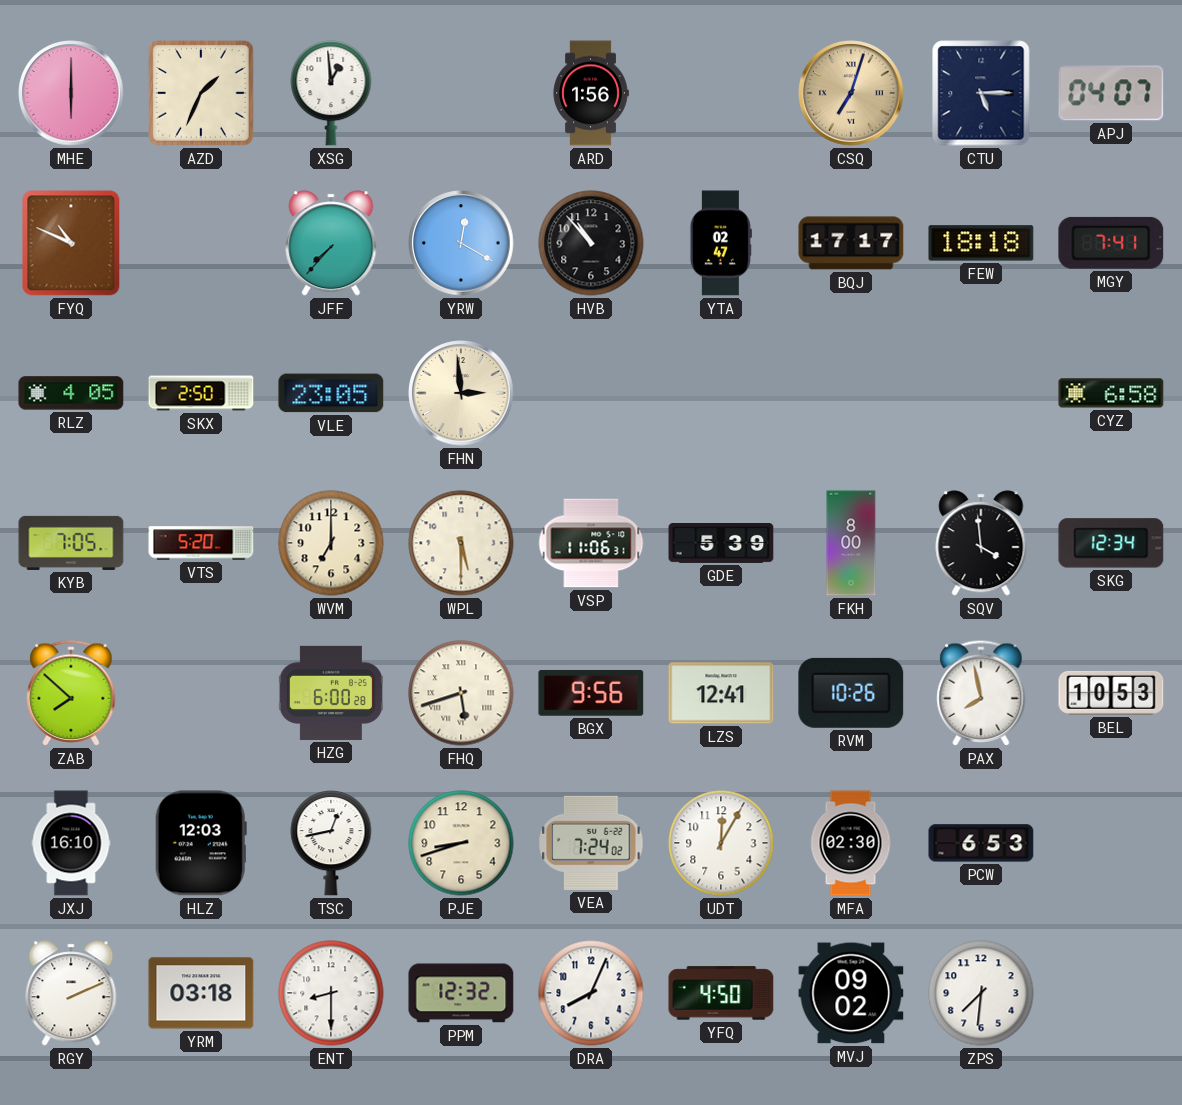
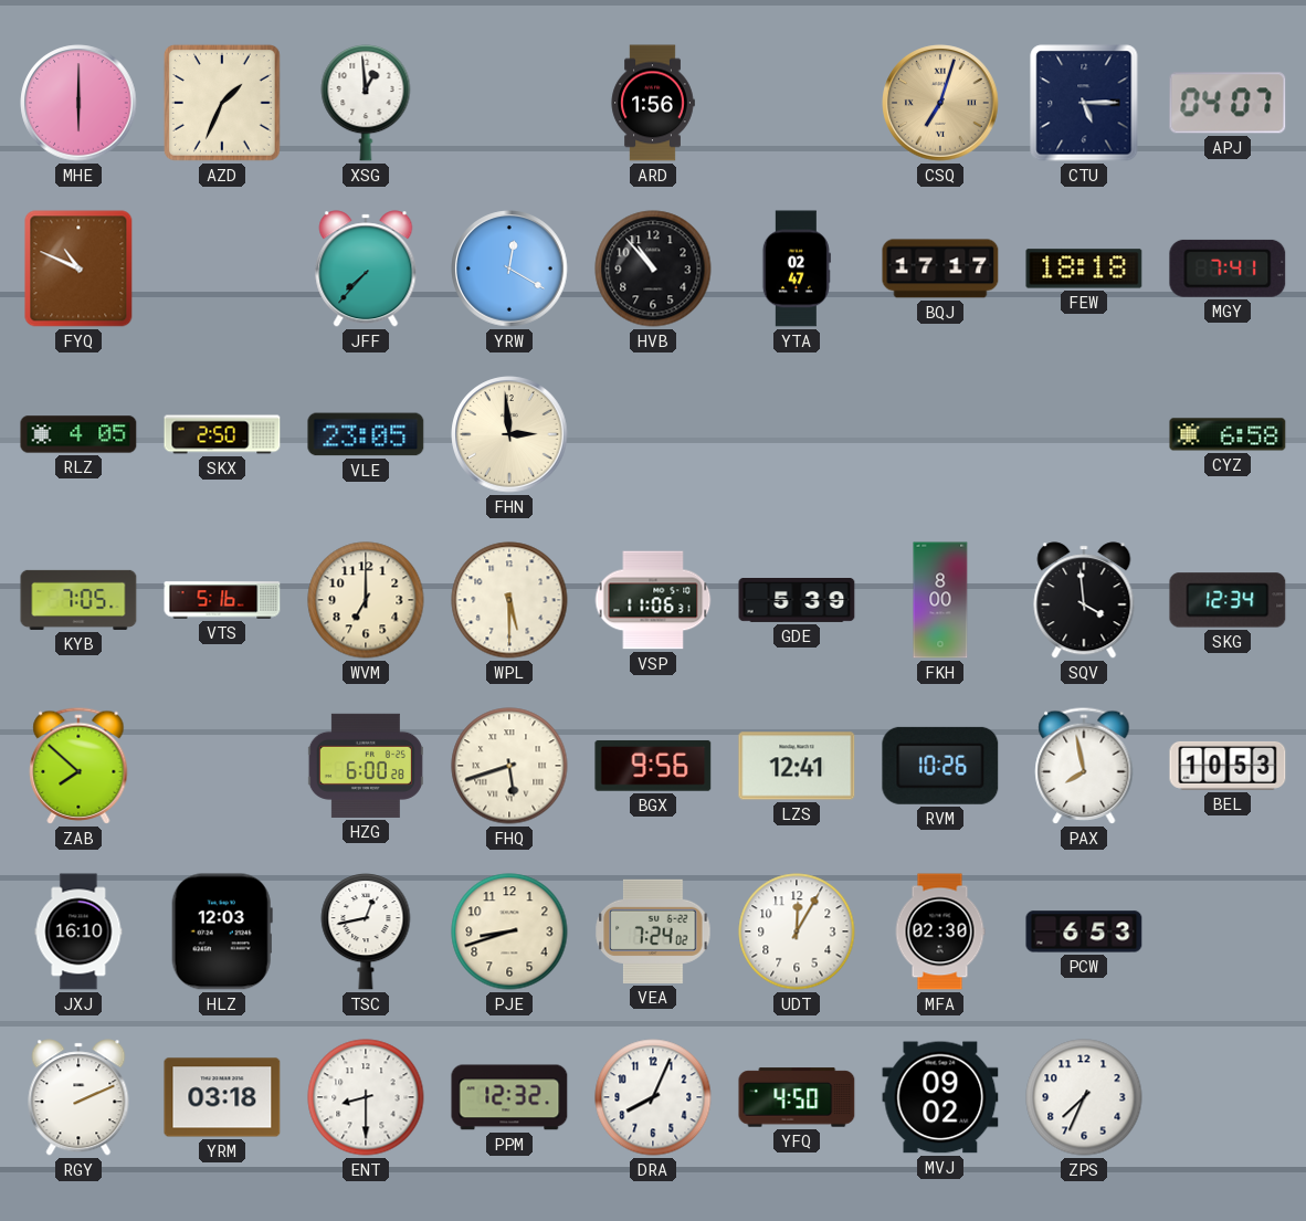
VTS: 5:20 -> 5:16
ZPS: 7:31 -> 7:34
